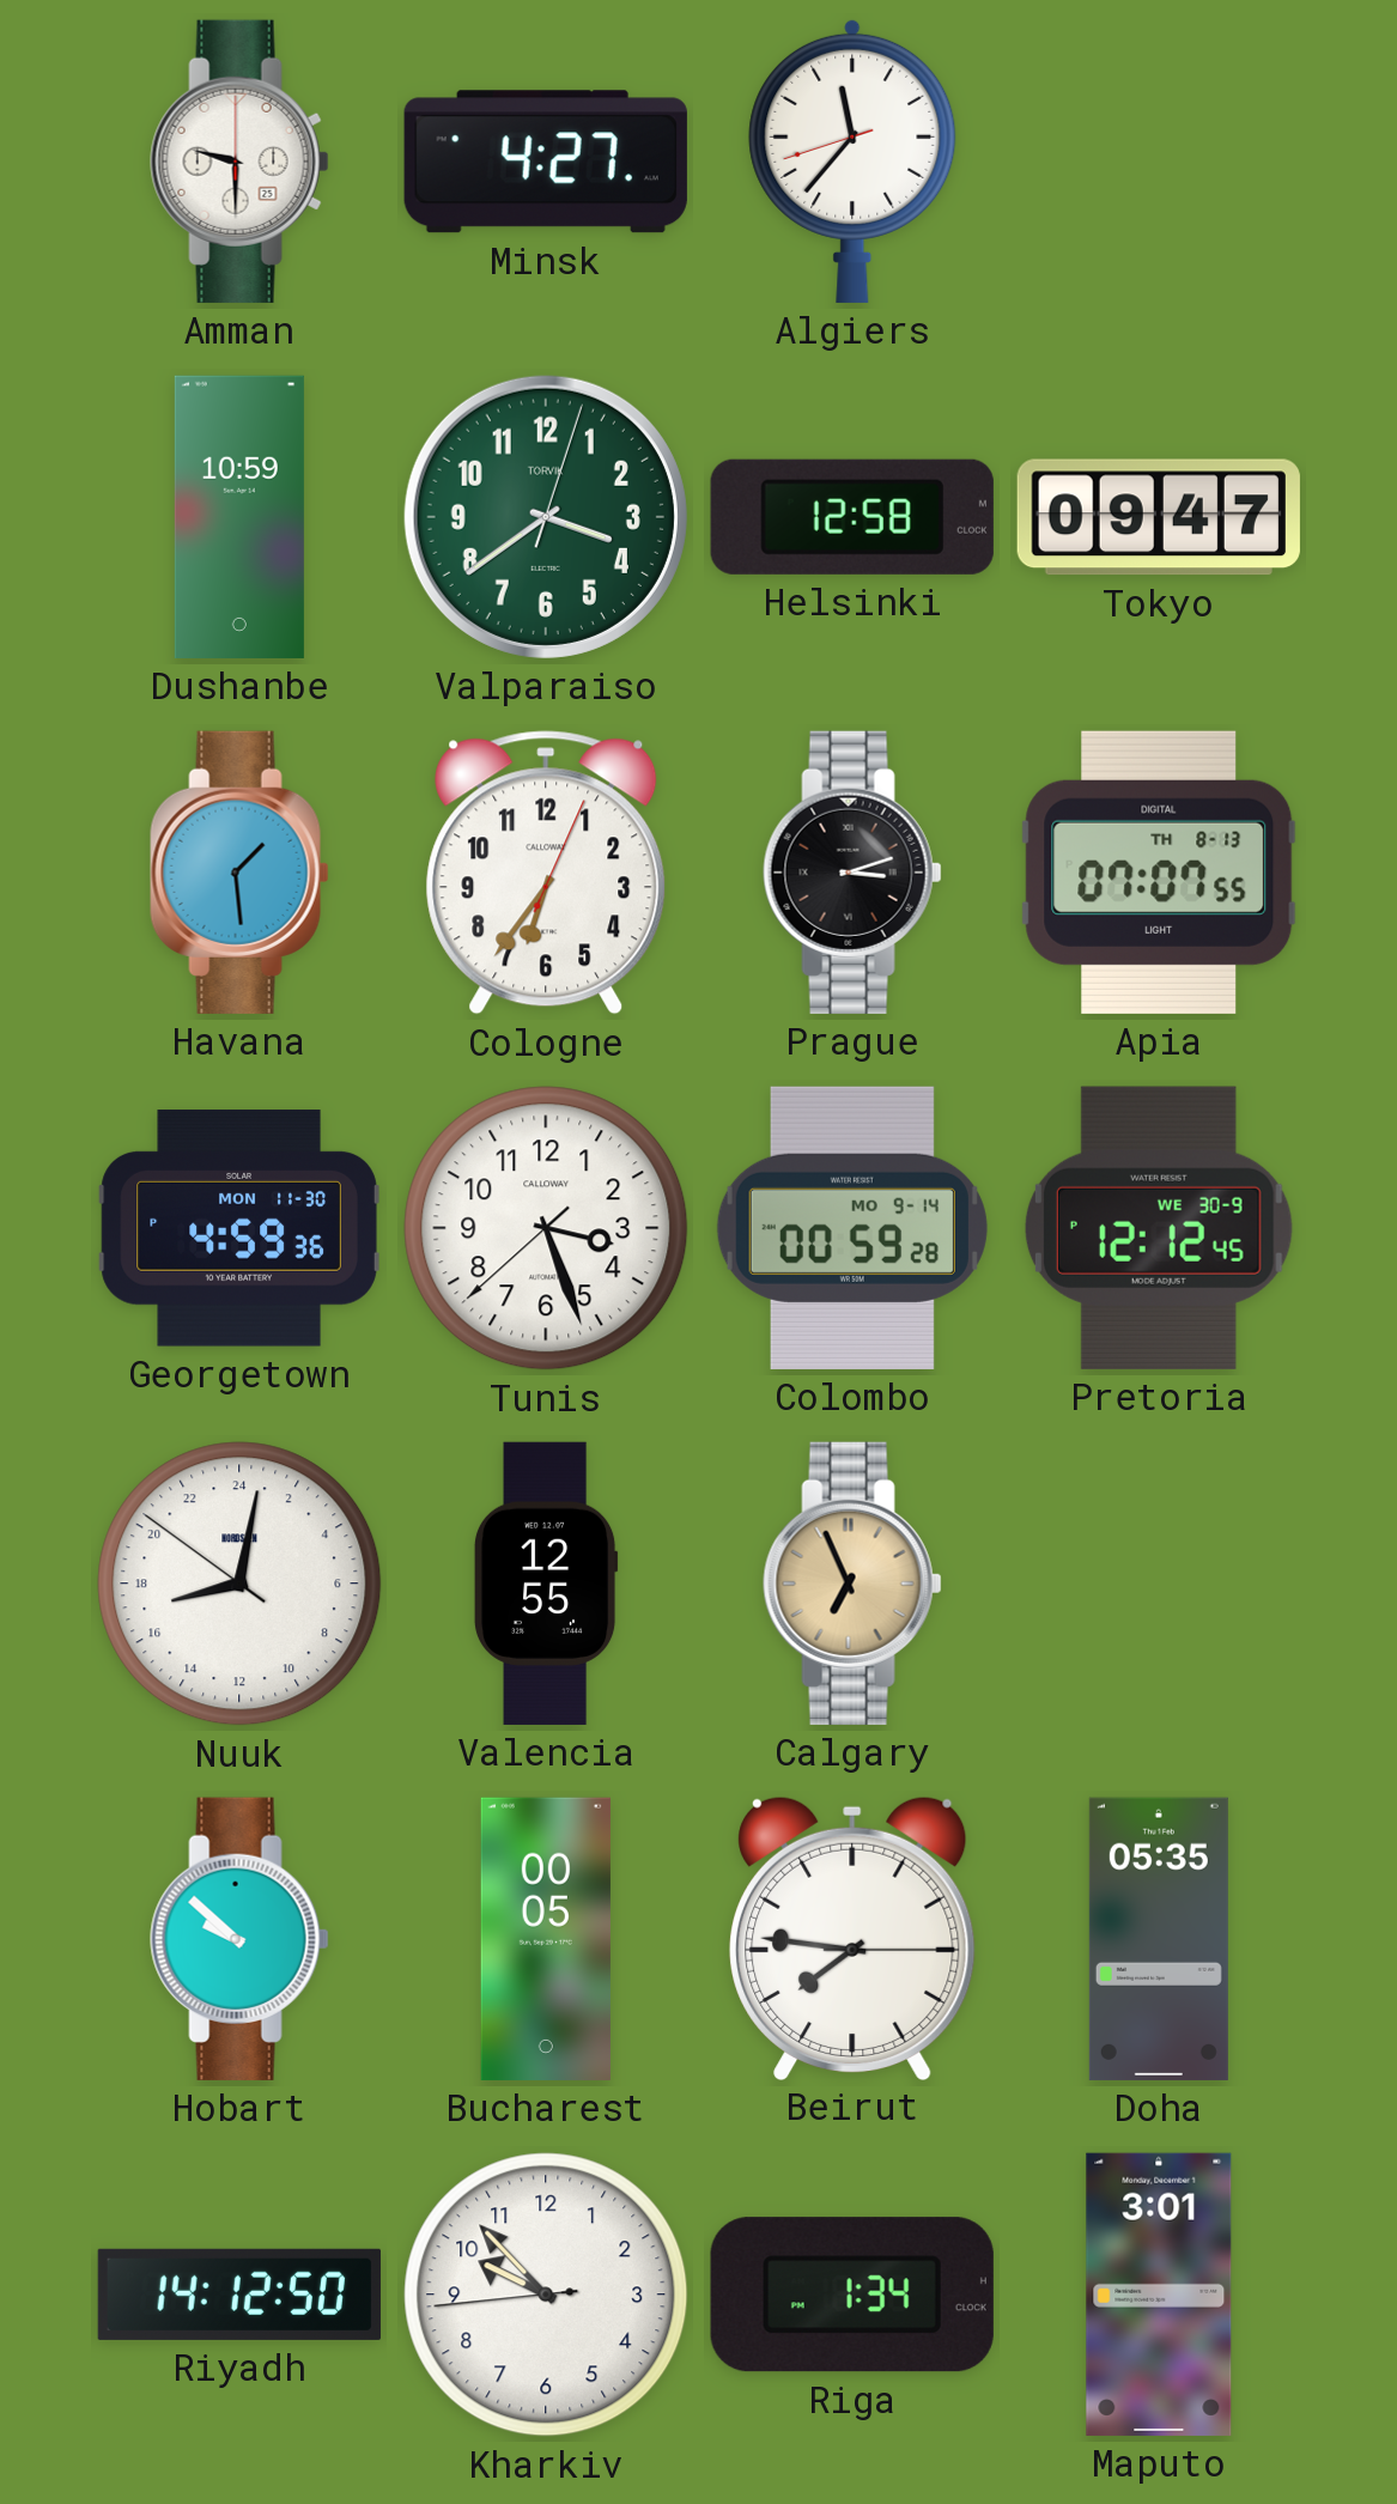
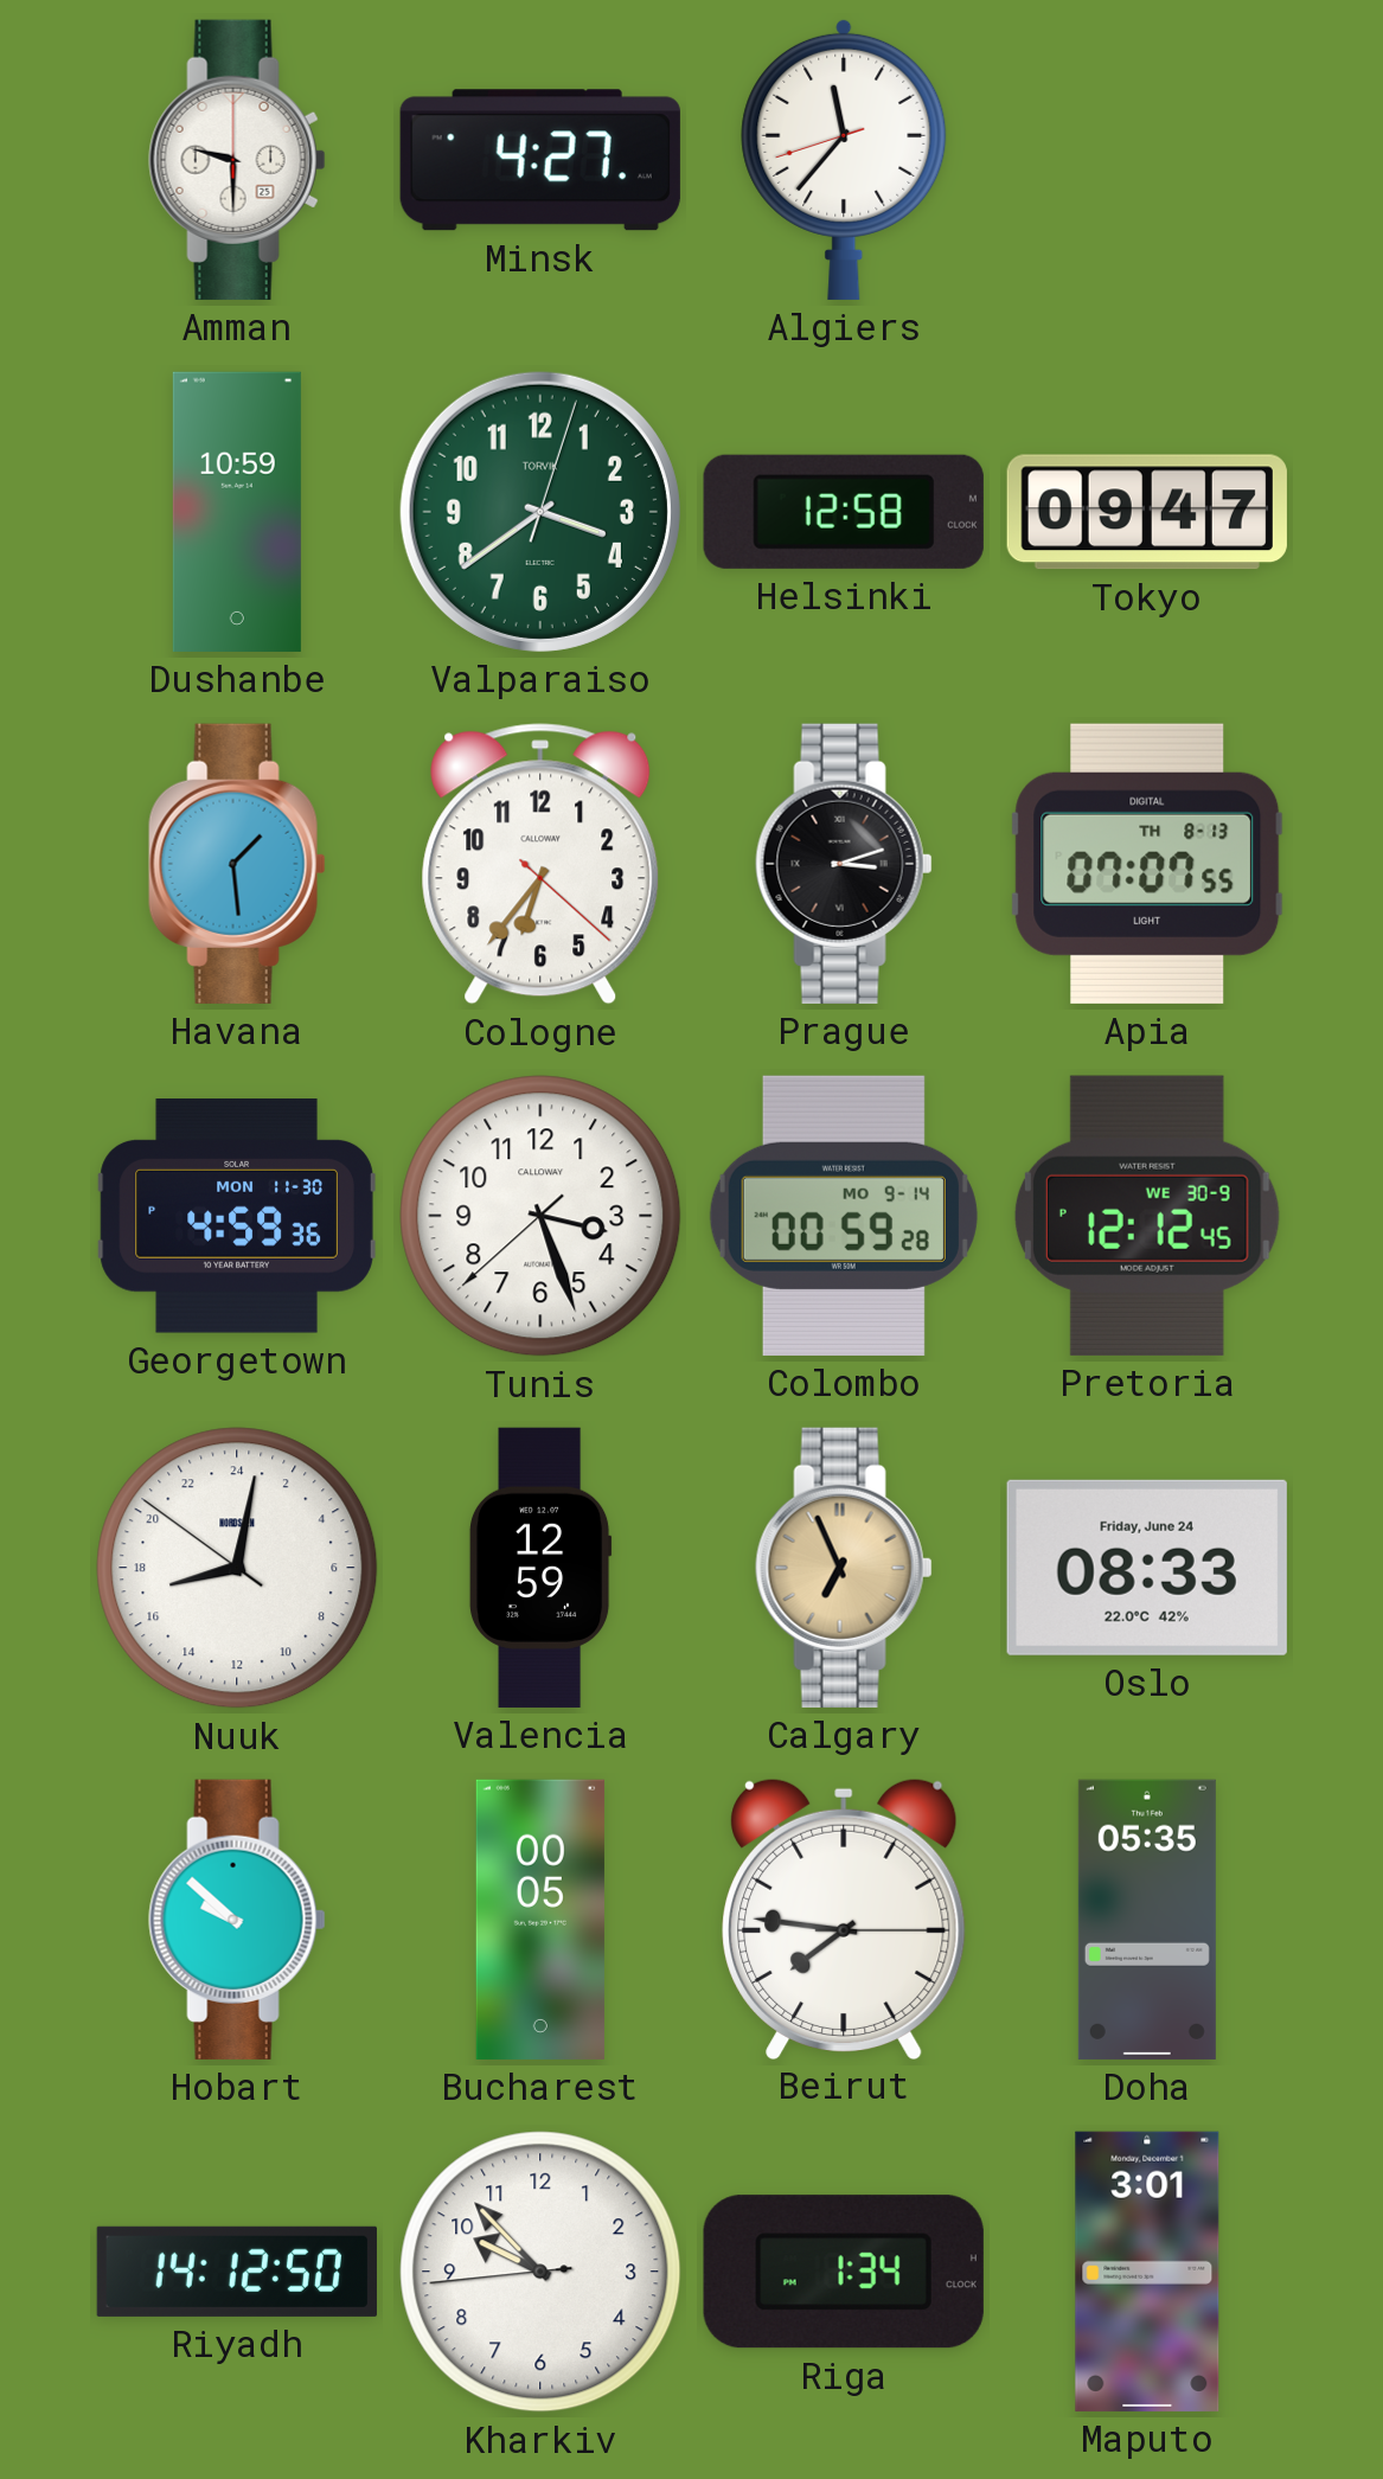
Cologne: 6:36:04 -> 6:36:22
Valencia: 12:55 -> 12:59
Oslo: none -> 08:33
